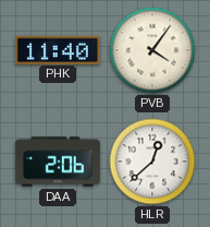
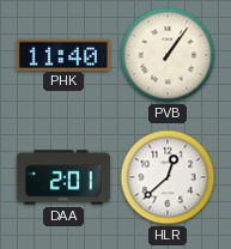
PVB: 4:06 -> 1:06
DAA: 2:06 -> 2:01
